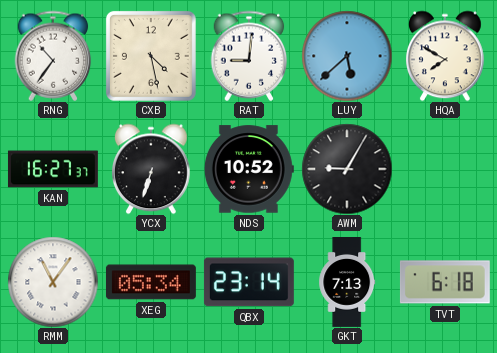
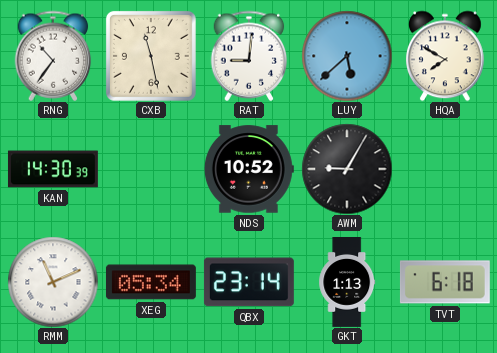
CXB: 4:28 -> 11:28
KAN: 16:27 -> 14:30
YCX: 6:33 -> none
RMM: 11:06 -> 11:11
GKT: 7:13 -> 1:13
